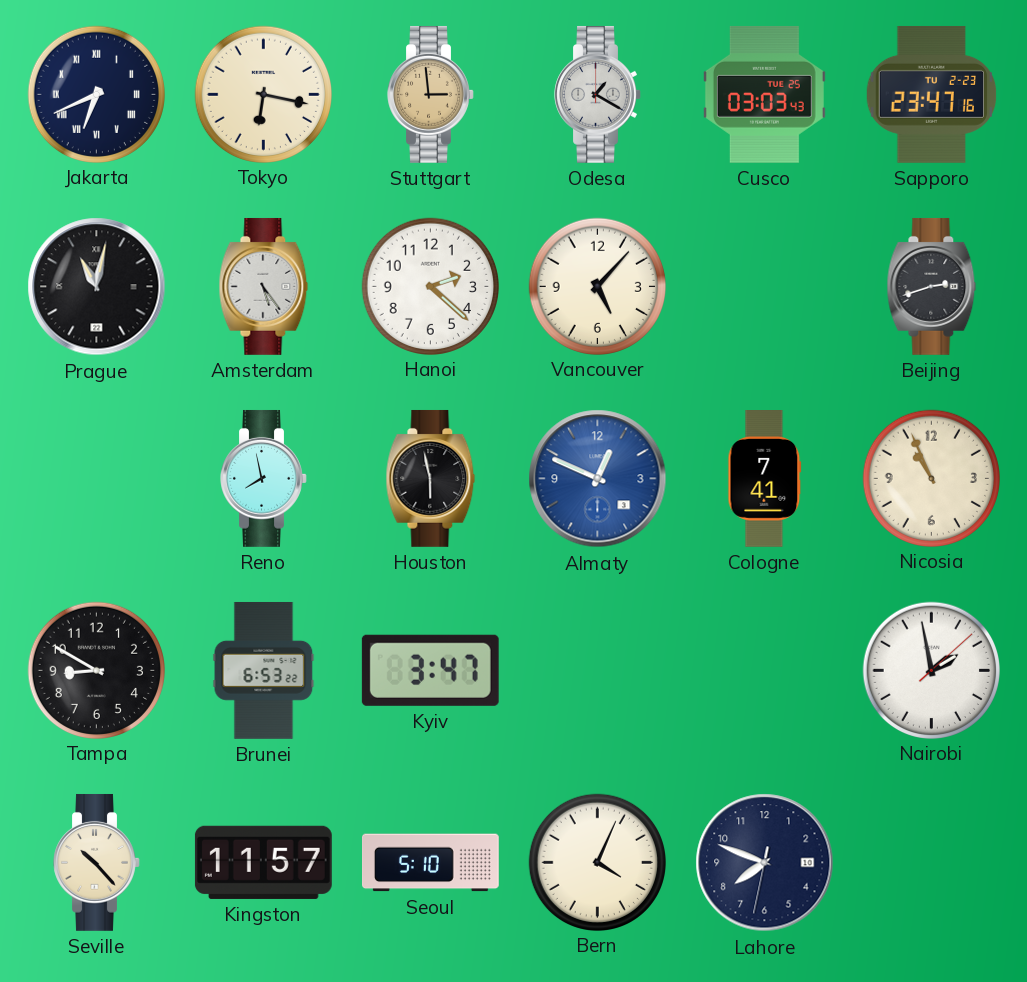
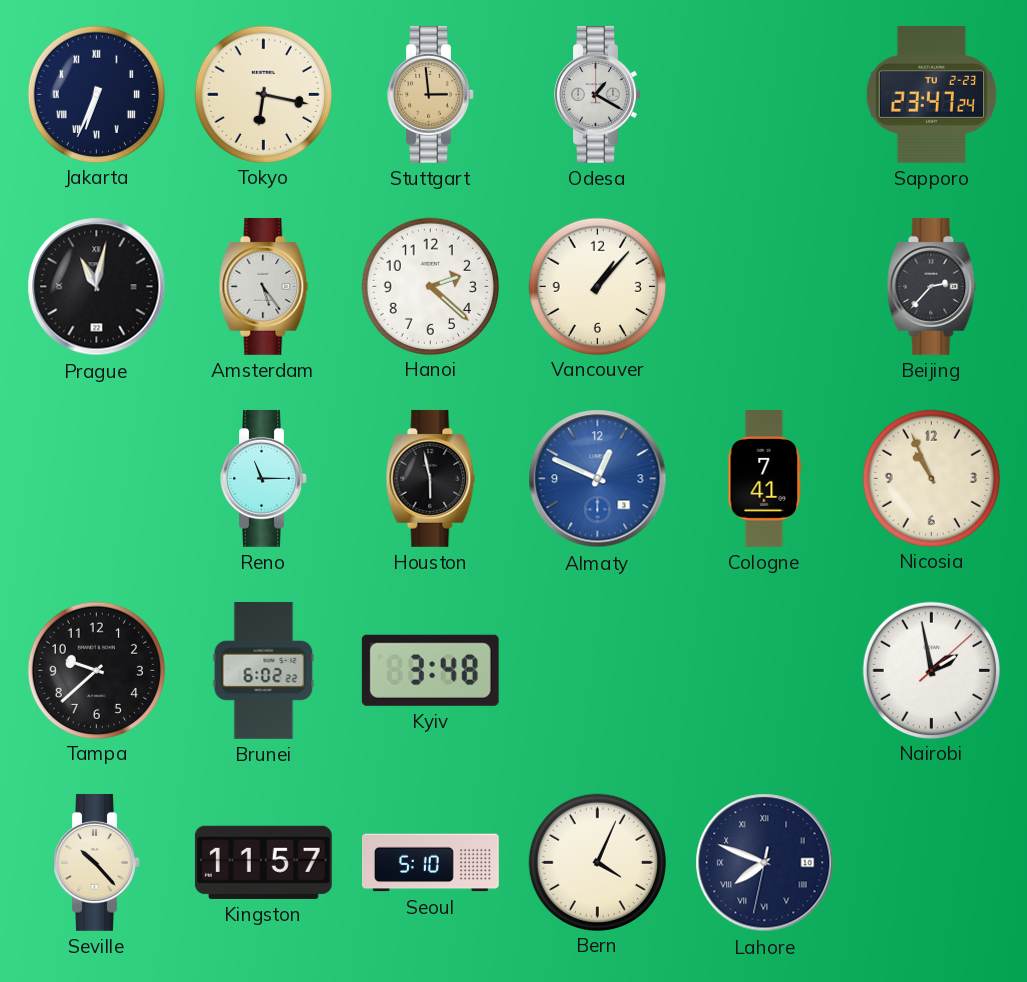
Jakarta: 6:41 -> 6:34
Cusco: 03:03 -> none
Sapporo: 23:47:16 -> 23:47:24
Vancouver: 5:07 -> 1:07
Beijing: 2:42 -> 2:37
Reno: 7:58 -> 11:15
Tampa: 8:50 -> 9:38
Brunei: 6:53 -> 6:02
Kyiv: 3:47 -> 3:48
Lahore numerals: Arabic -> Roman
